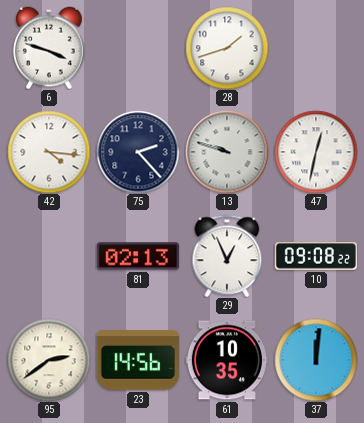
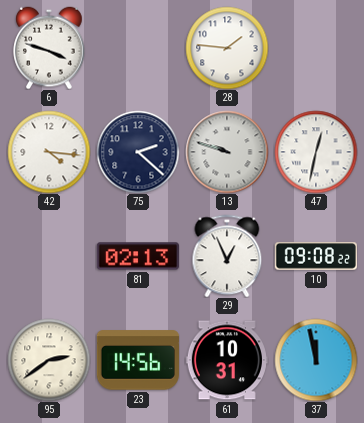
28: 1:42 -> 1:46
75: 2:23 -> 2:22
61: 10:35 -> 10:31
37: 12:01 -> 11:58
